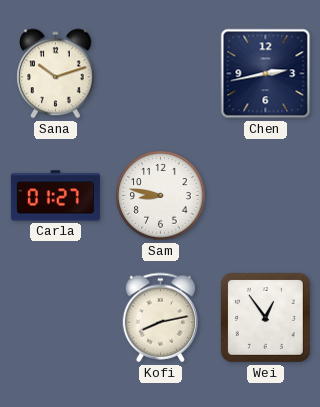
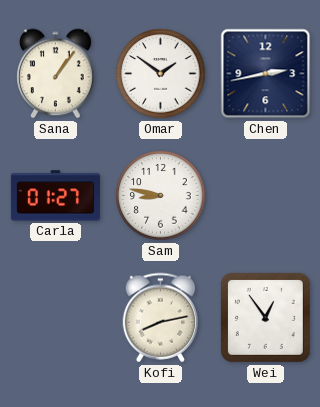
Sana: 10:12 -> 1:06
Omar: none -> 1:51
